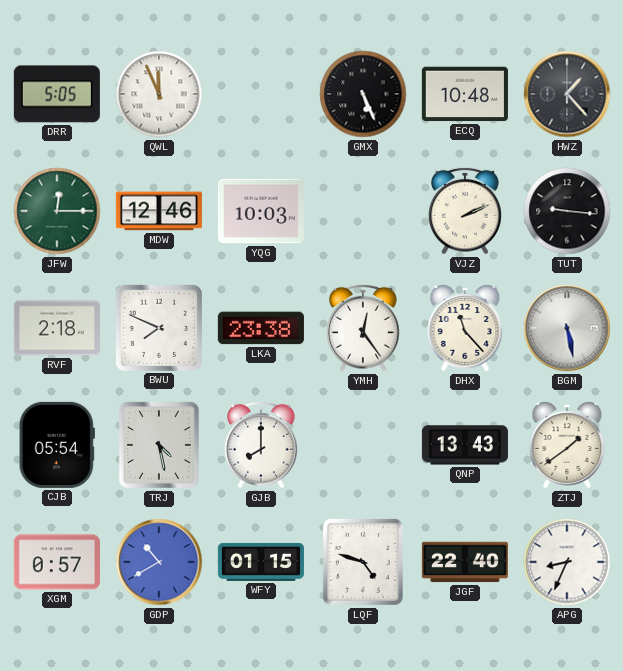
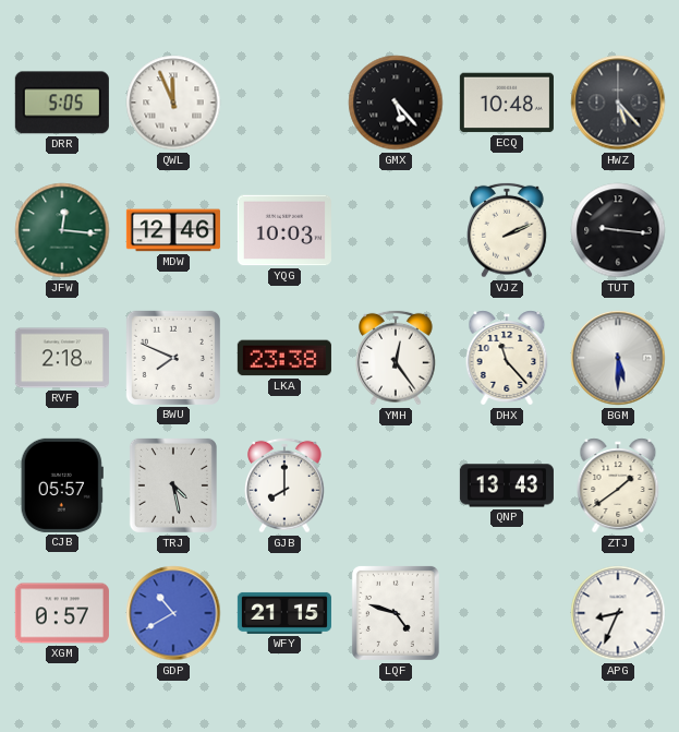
GMX: 5:26 -> 5:23
HWZ: 1:23 -> 5:23
JFW: 12:15 -> 12:16
BGM: 5:28 -> 5:30
CJB: 05:54 -> 05:57
WFY: 01:15 -> 21:15
JGF: 22:40 -> none
